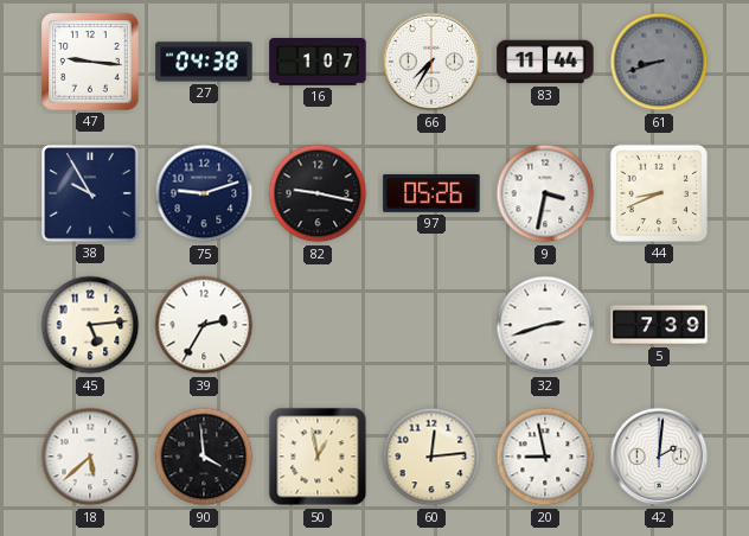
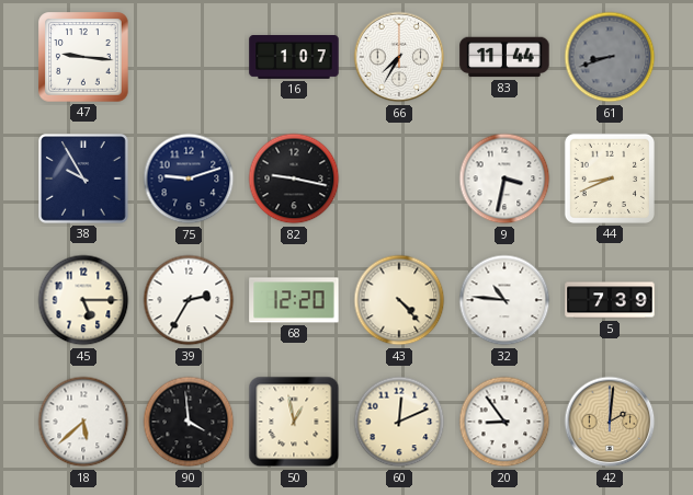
27: 04:38 -> none
97: 05:26 -> none
45: 5:14 -> 5:15
68: none -> 12:20
43: none -> 4:23
32: 2:42 -> 10:46
60: 12:14 -> 12:11
20: 8:58 -> 8:54
42 dial: white -> champagne
